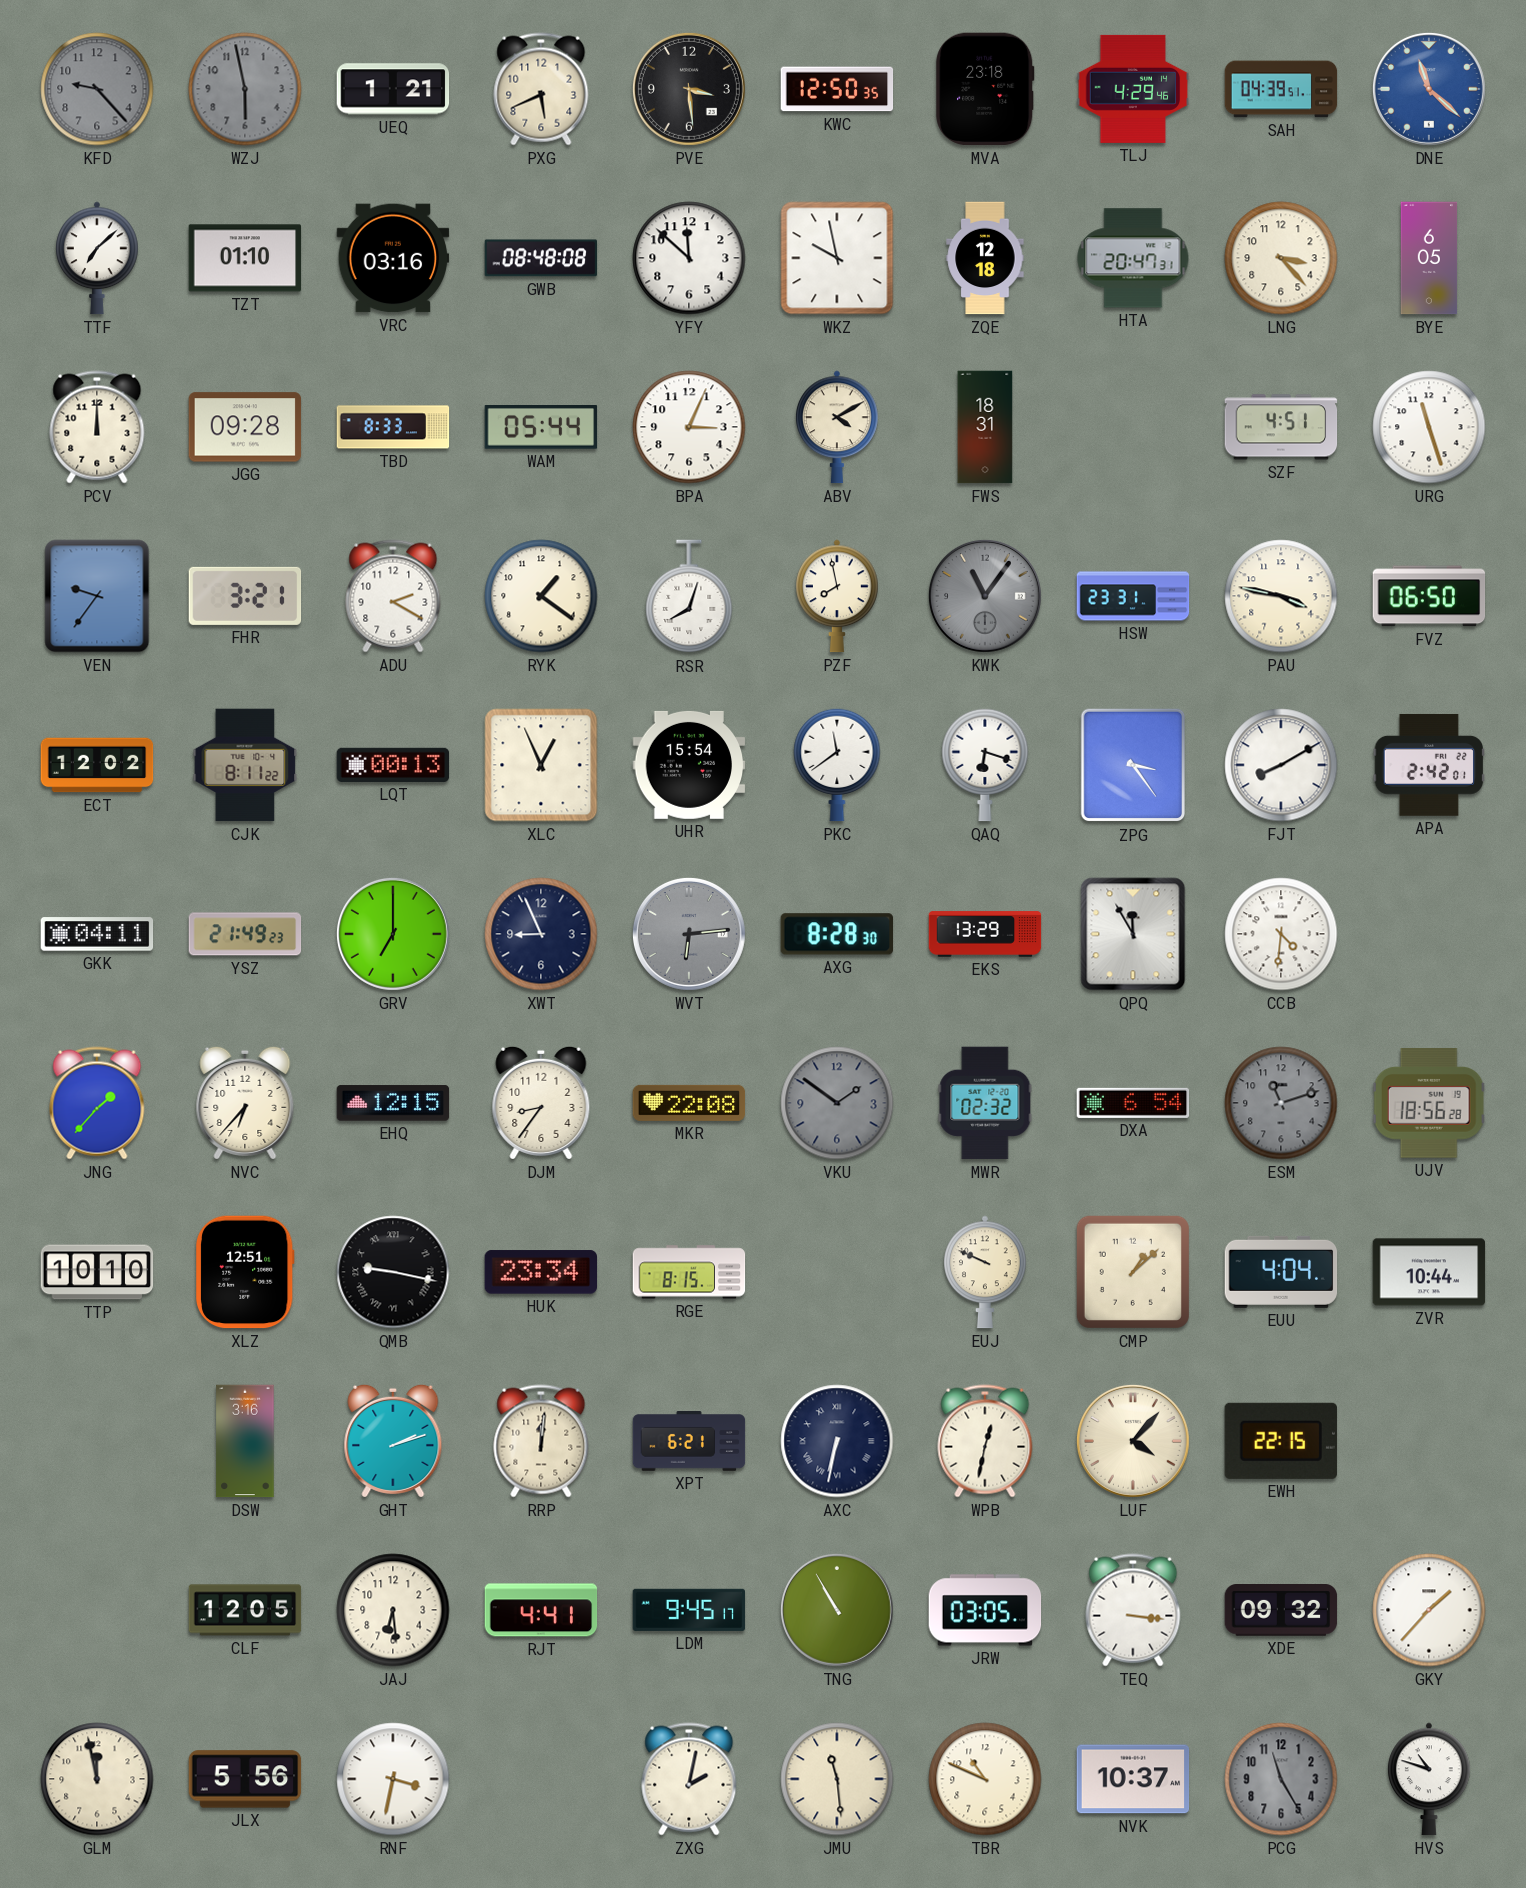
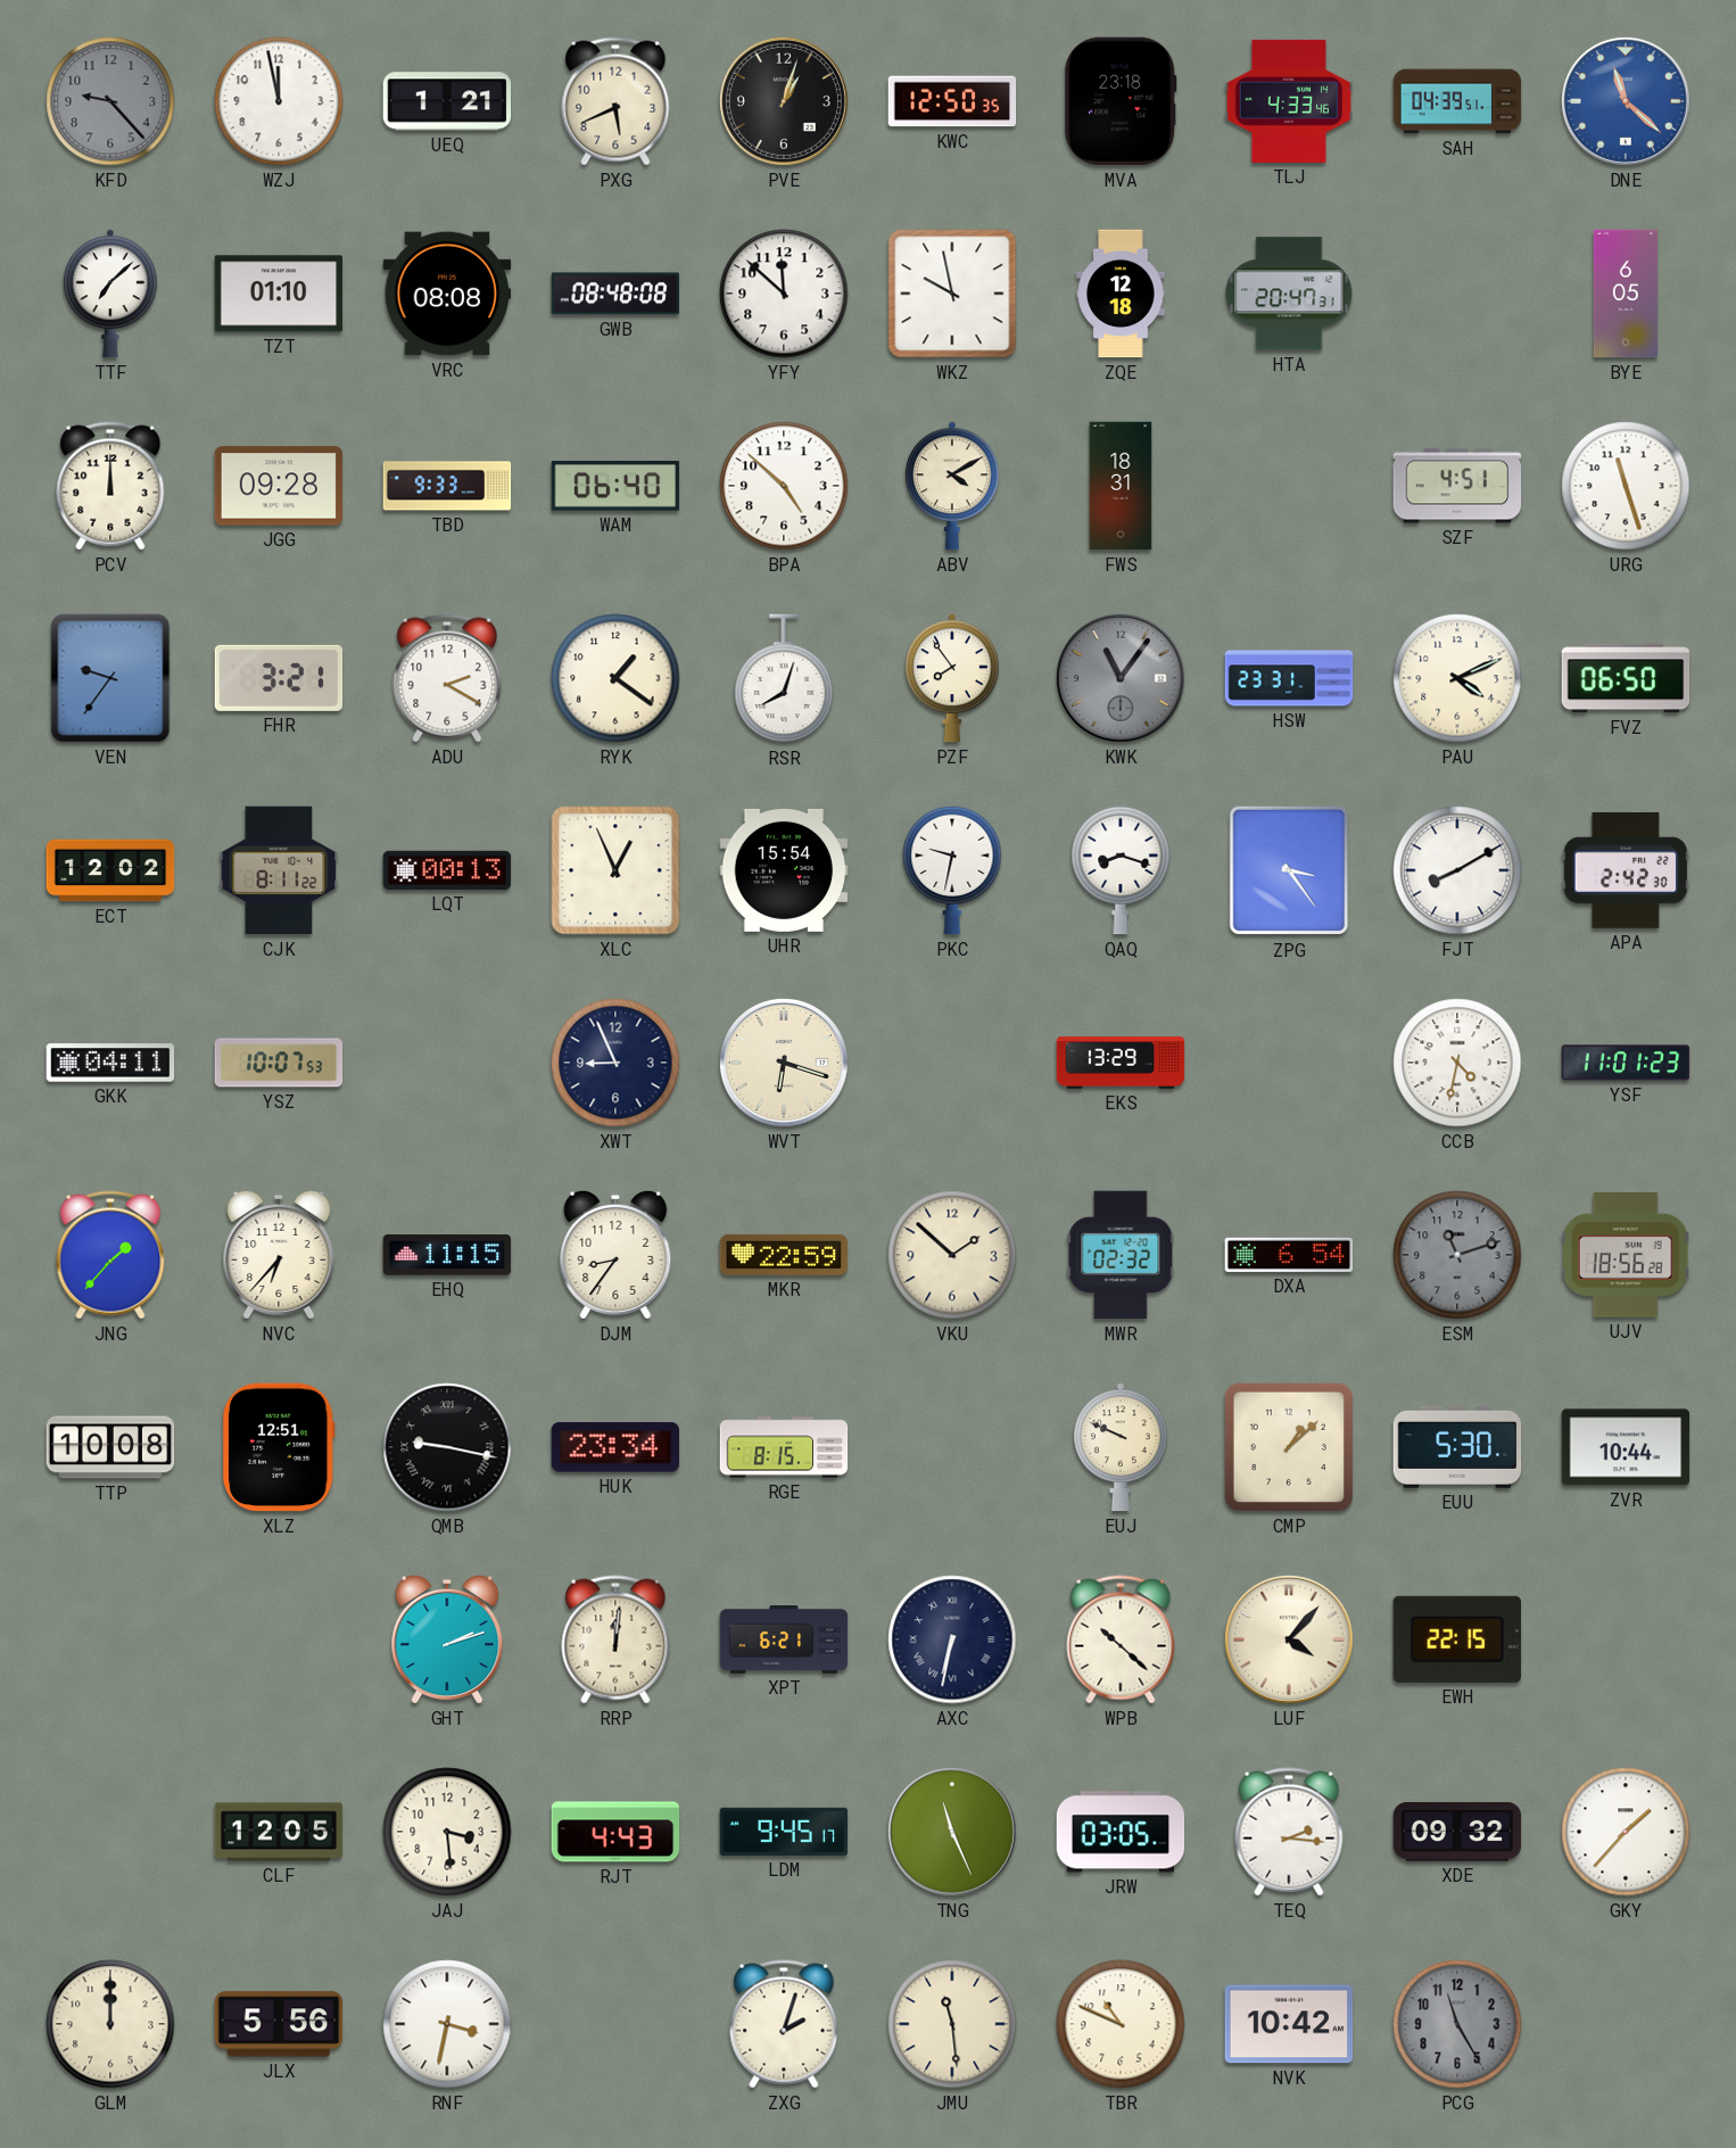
WZJ: 5:58 -> 11:58
WZJ dial: grey -> white
PVE: 3:29 -> 1:03
TLJ: 4:29 -> 4:33
VRC: 03:16 -> 08:08
LNG: 3:23 -> none
TBD: 8:33 -> 9:33
WAM: 05:44 -> 06:40
BPA: 3:04 -> 4:52
PZF: 7:58 -> 7:54
PAU: 3:47 -> 4:11
PKC: 11:39 -> 9:32
QAQ: 6:18 -> 8:18
APA: 2:42:01 -> 2:42:30
YSZ: 21:49 -> 10:07
GRV: 7:00 -> none
WVT: 6:14 -> 6:18
WVT dial: grey -> cream
AXG: 8:28 -> none
QPQ: 11:55 -> none
CCB: 4:31 -> 4:32
YSF: none -> 11:01
EHQ: 12:15 -> 11:15
MKR: 22:08 -> 22:59
VKU: 1:51 -> 1:52
VKU dial: grey -> cream
TTP: 10:10 -> 10:08
EUU: 4:04 -> 5:30
DSW: 3:16 -> none
WPB: 12:32 -> 10:22
JAJ: 6:29 -> 3:29
RJT: 4:41 -> 4:43
TNG: 10:55 -> 11:26
TEQ: 3:16 -> 2:16
GLM: 11:58 -> 12:00
ZXG: 2:02 -> 2:03
NVK: 10:37 -> 10:42
HVS: 10:48 -> none
